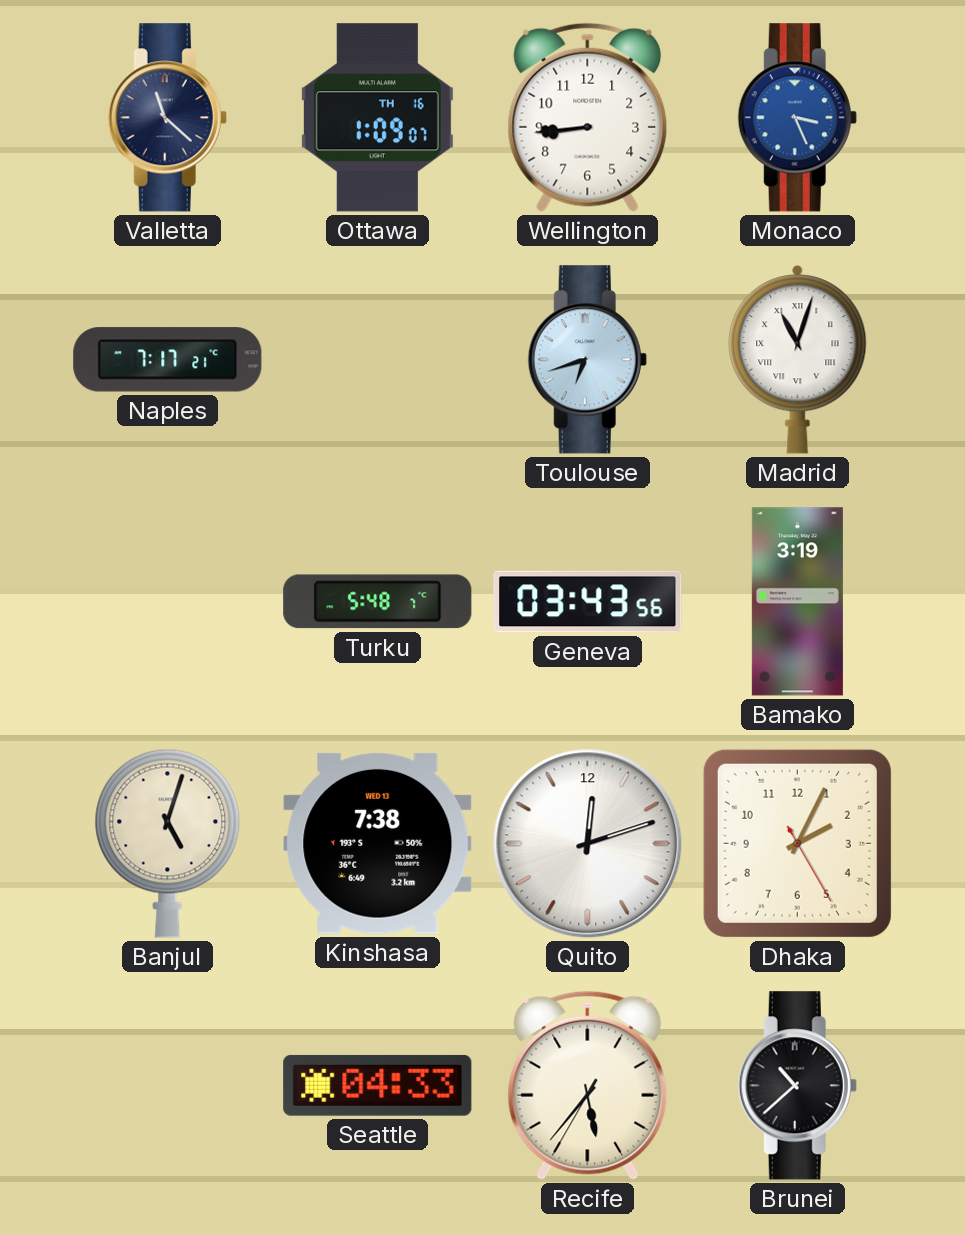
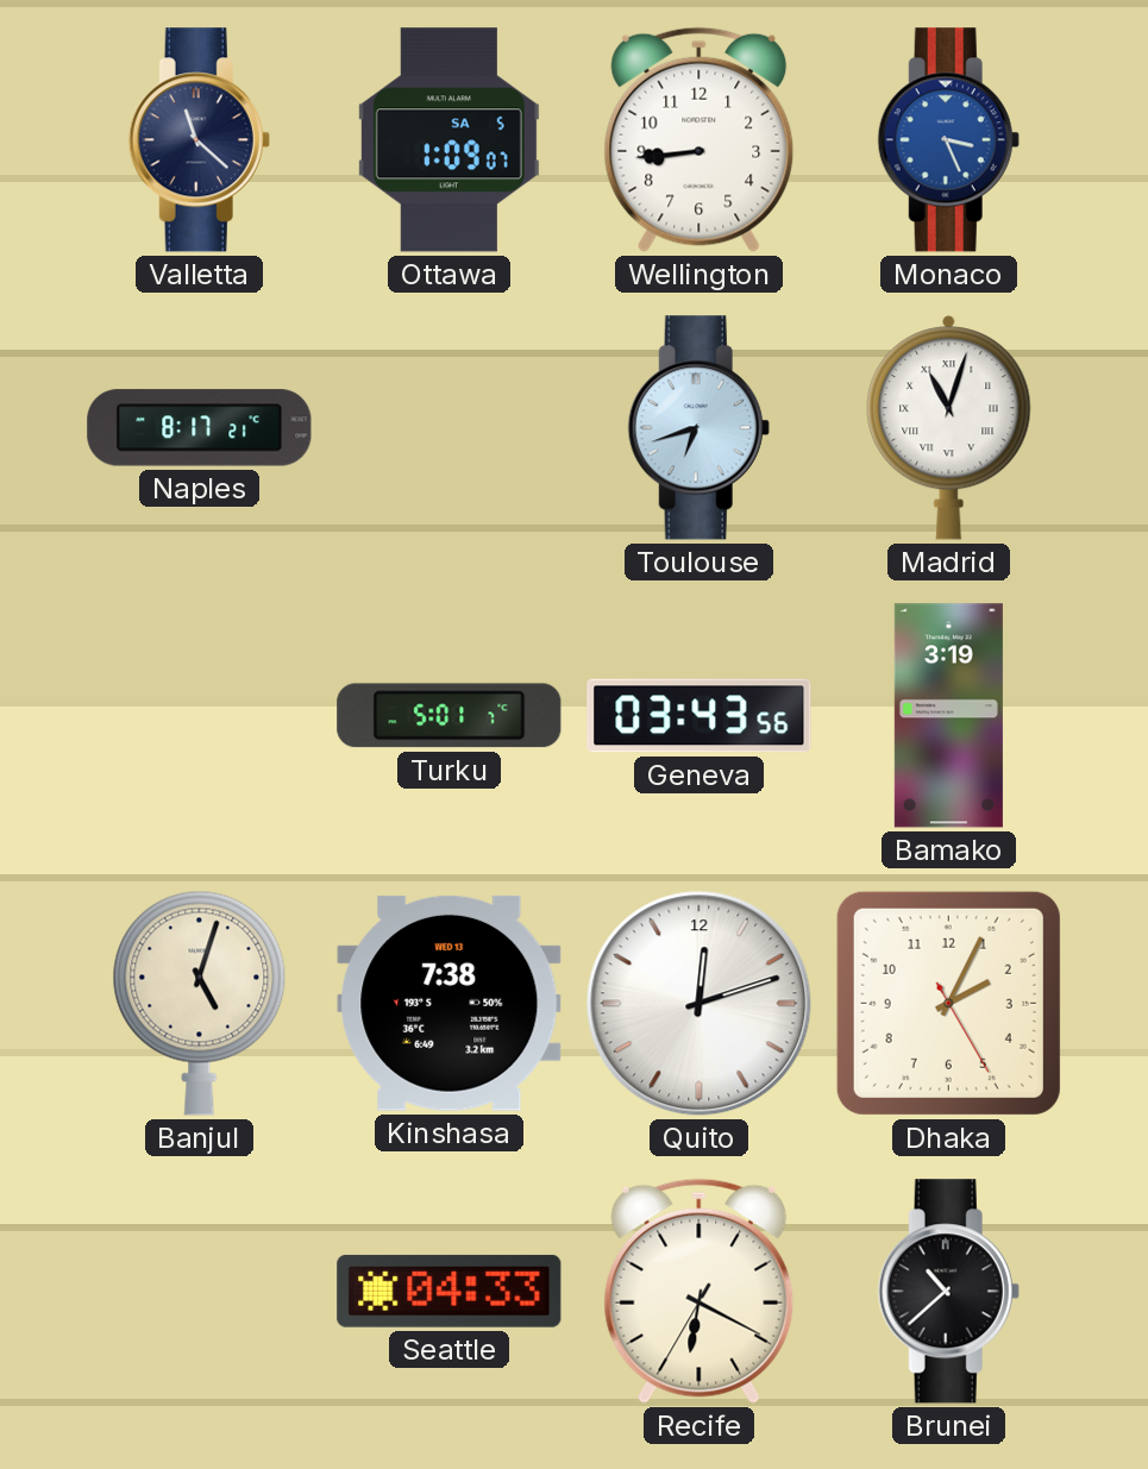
Ottawa date: TH 16 -> SA 5
Naples: 7:17 -> 8:17
Turku: 5:48 -> 5:01
Recife: 5:36 -> 6:19
